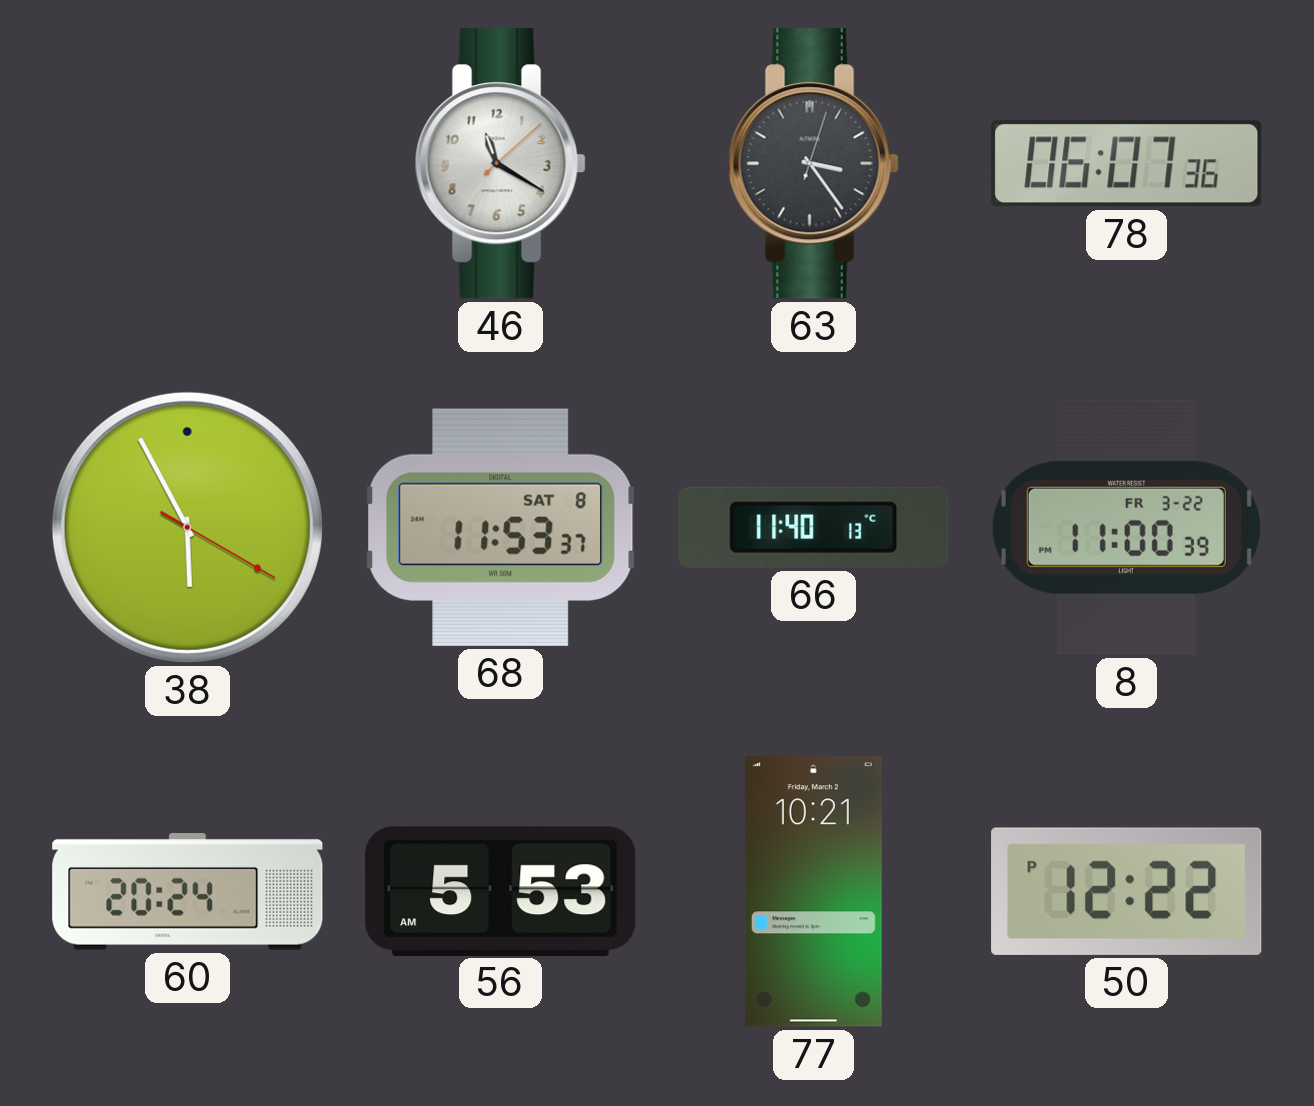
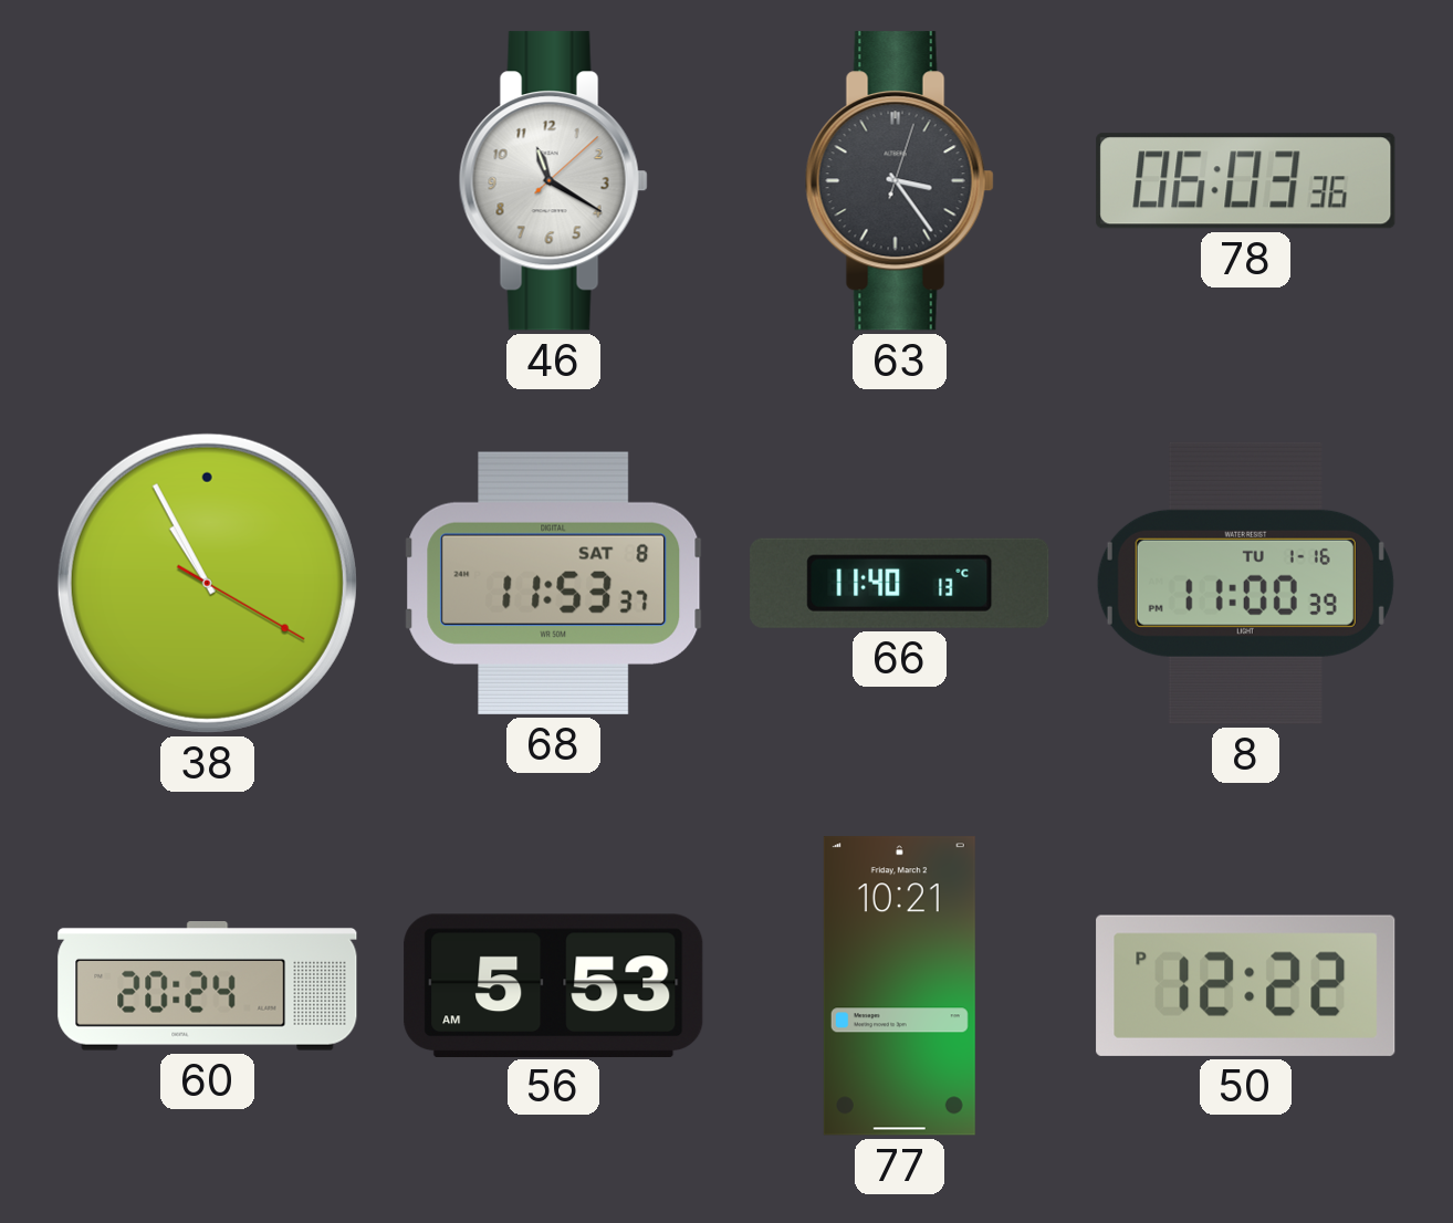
78: 06:07 -> 06:03
38: 5:55 -> 10:55
8 date: FR 3-22 -> TU 1-16
